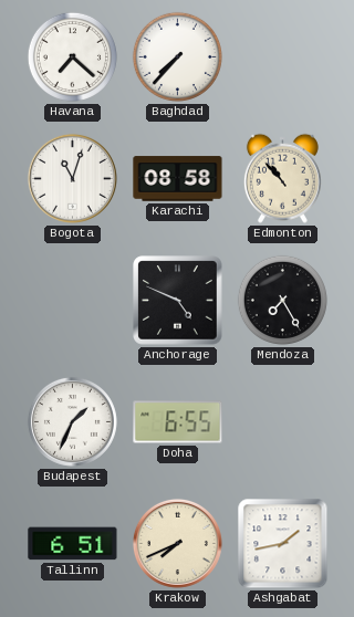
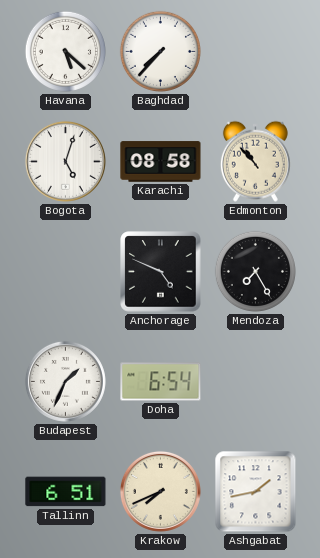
Havana: 7:22 -> 5:22
Bogota: 11:03 -> 5:03
Doha: 6:55 -> 6:54
